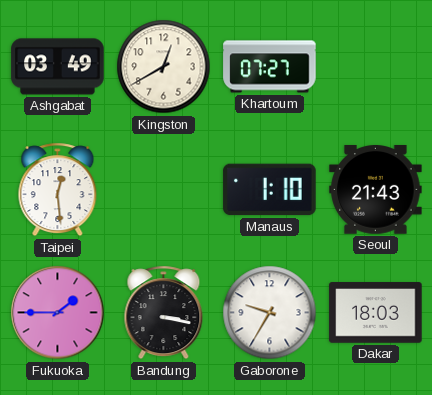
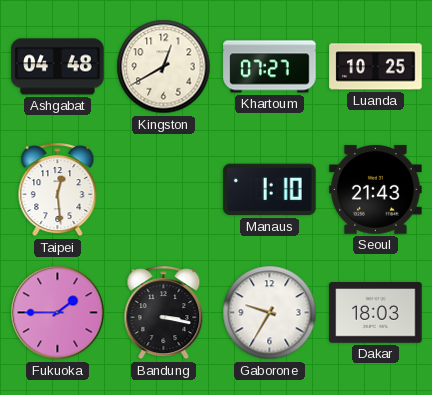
Ashgabat: 03:49 -> 04:48
Luanda: none -> 10:25
